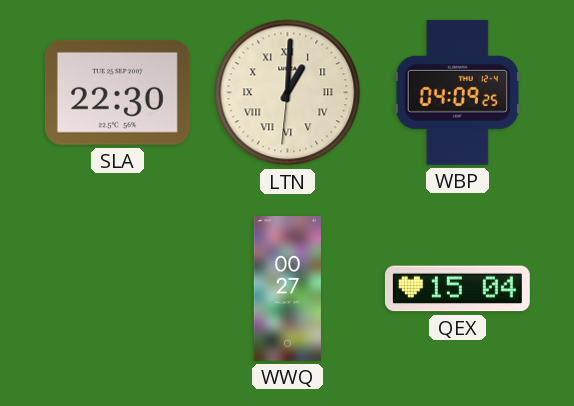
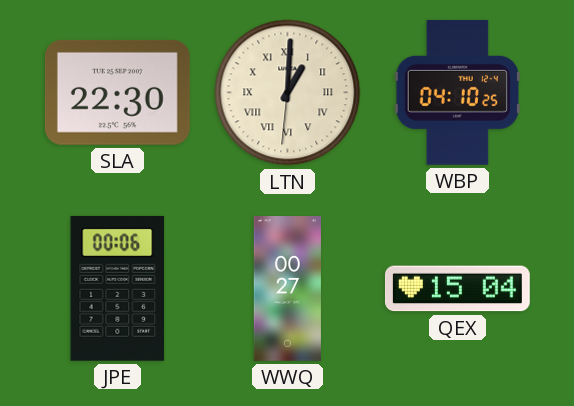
WBP: 04:09 -> 04:10
JPE: none -> 00:06
